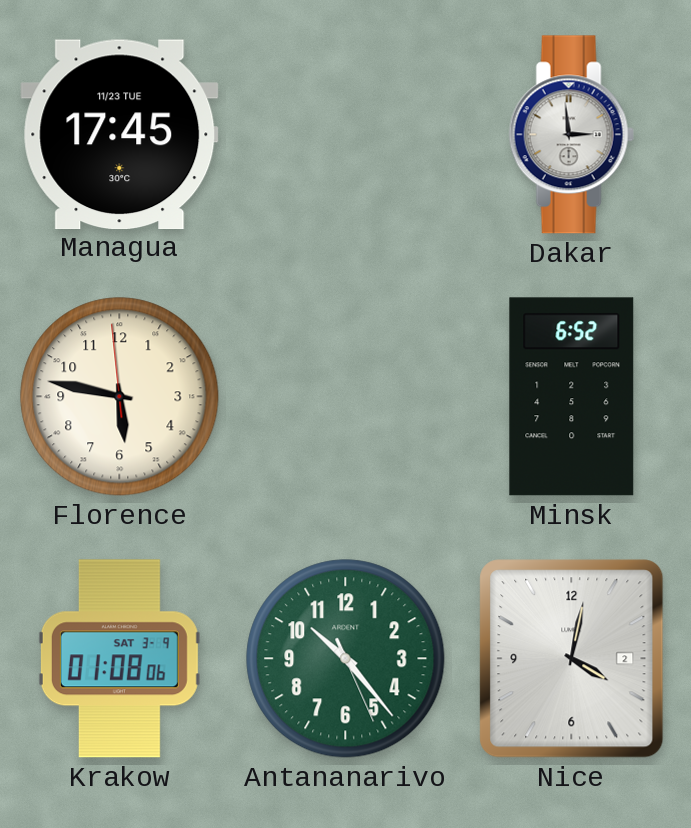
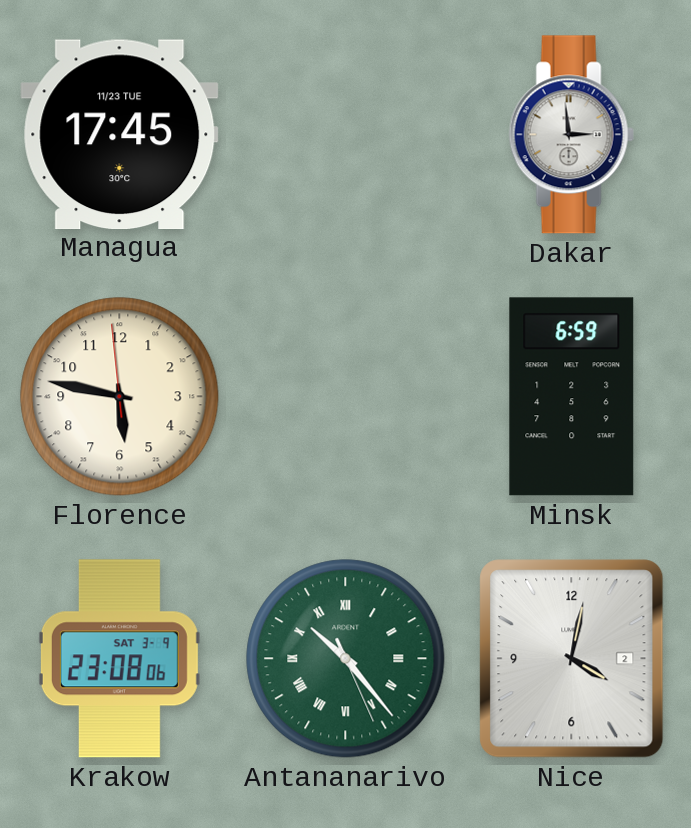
Minsk: 6:52 -> 6:59
Krakow: 01:08 -> 23:08
Antananarivo numerals: Arabic -> Roman
